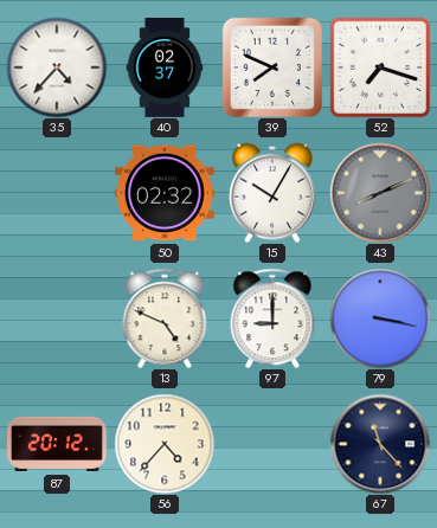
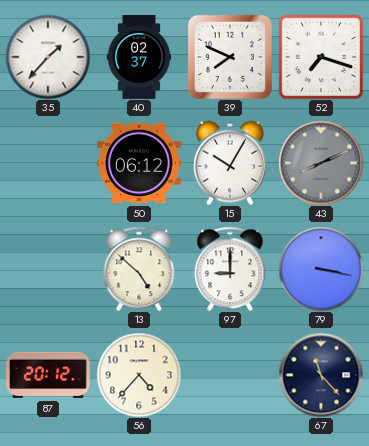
35: 4:37 -> 1:37
50: 02:32 -> 06:12
13: 4:49 -> 4:52
